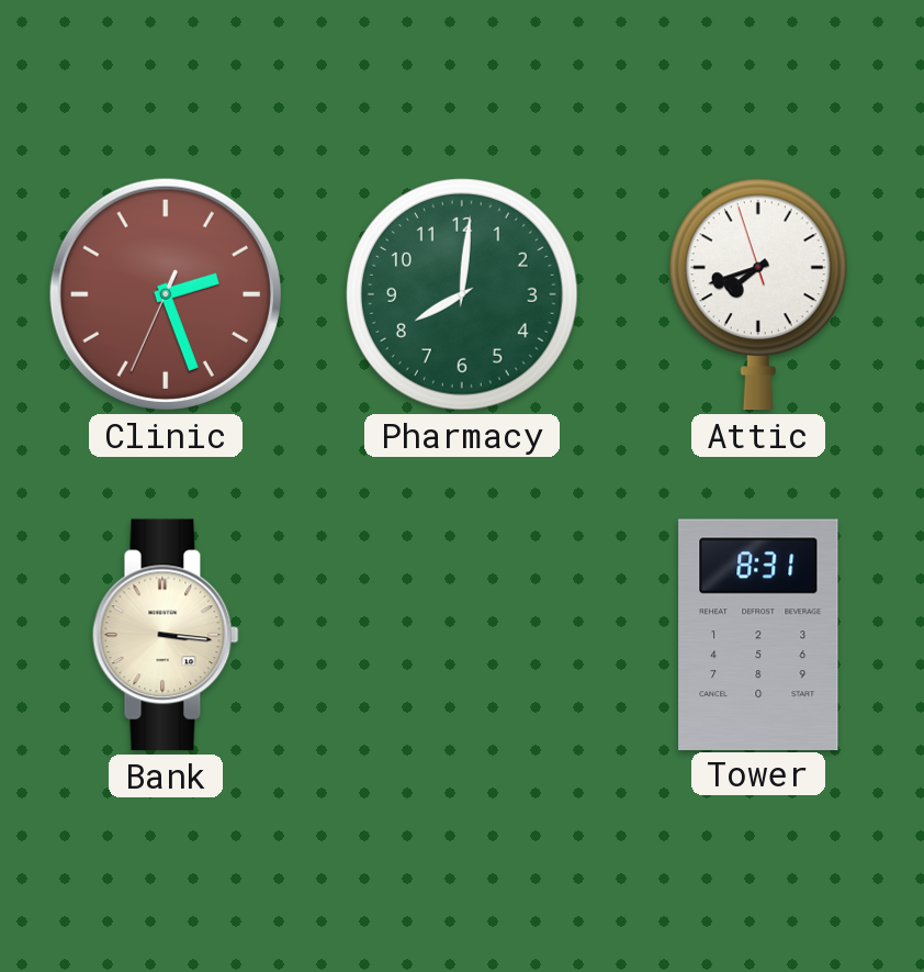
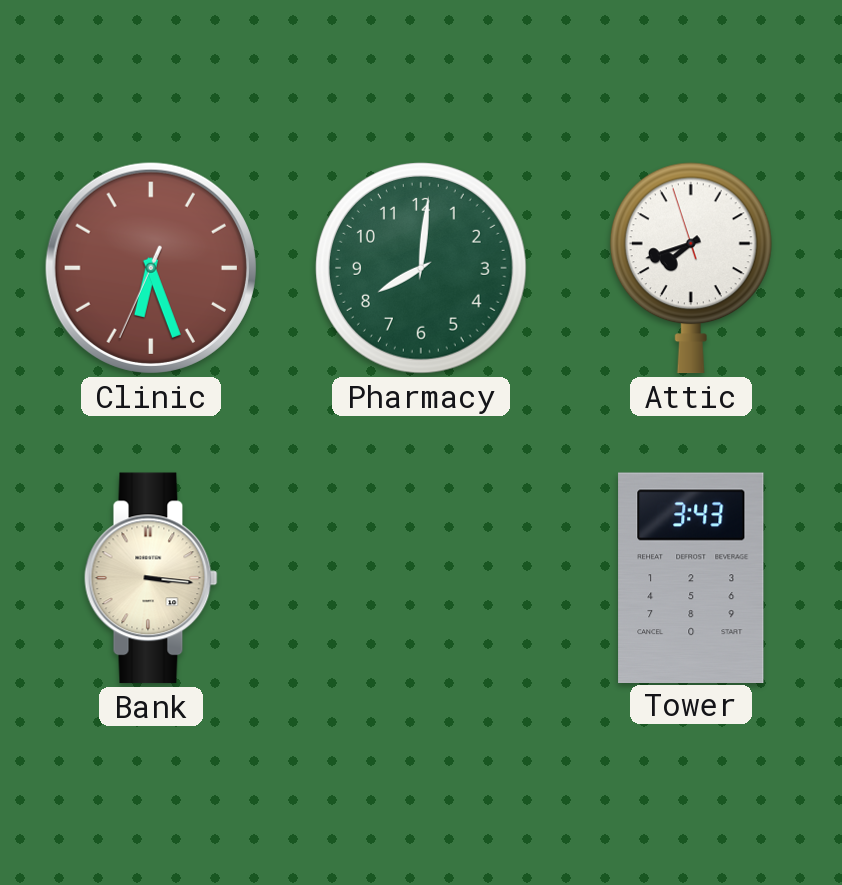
Clinic: 2:26 -> 6:26
Tower: 8:31 -> 3:43
